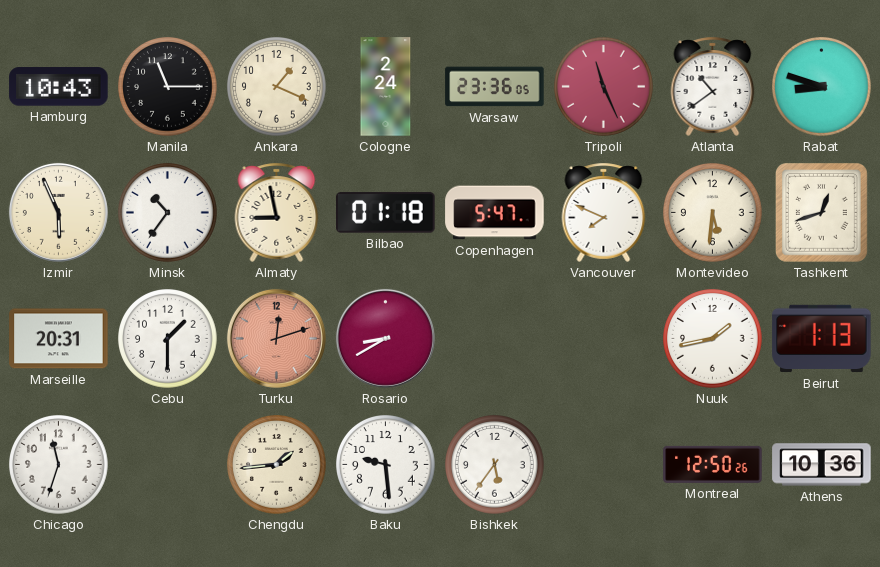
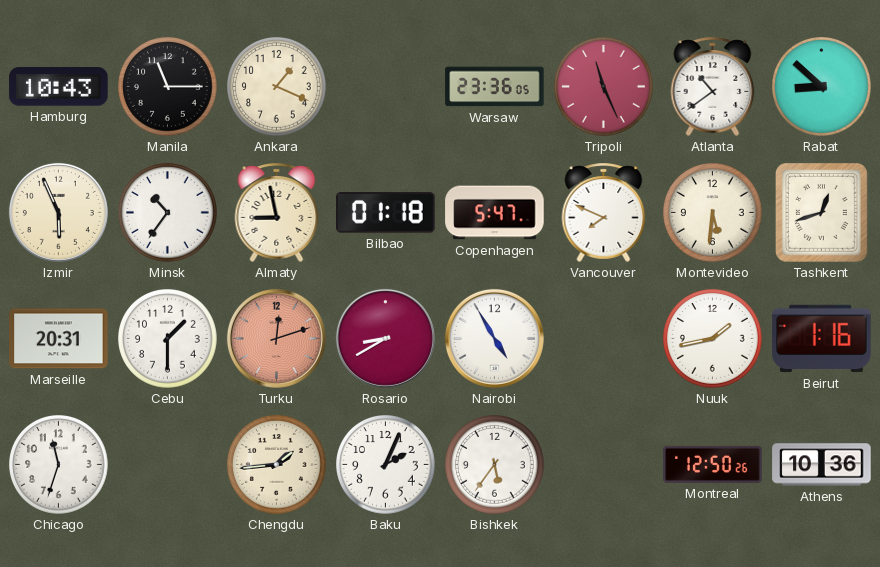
Cologne: 2:24 -> none
Rabat: 8:48 -> 8:52
Nairobi: none -> 4:55
Beirut: 1:13 -> 1:16
Baku: 9:29 -> 2:04
